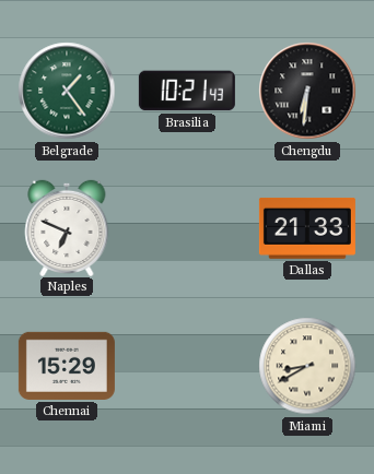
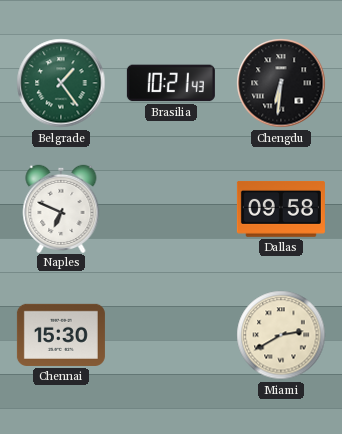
Dallas: 21:33 -> 09:58
Chennai: 15:29 -> 15:30
Miami: 8:40 -> 2:40
